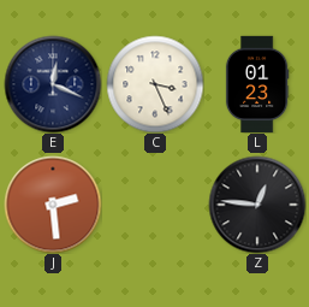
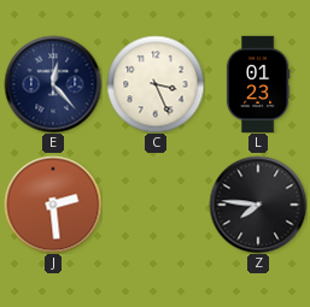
E: 12:19 -> 12:23
Z: 12:46 -> 7:46
